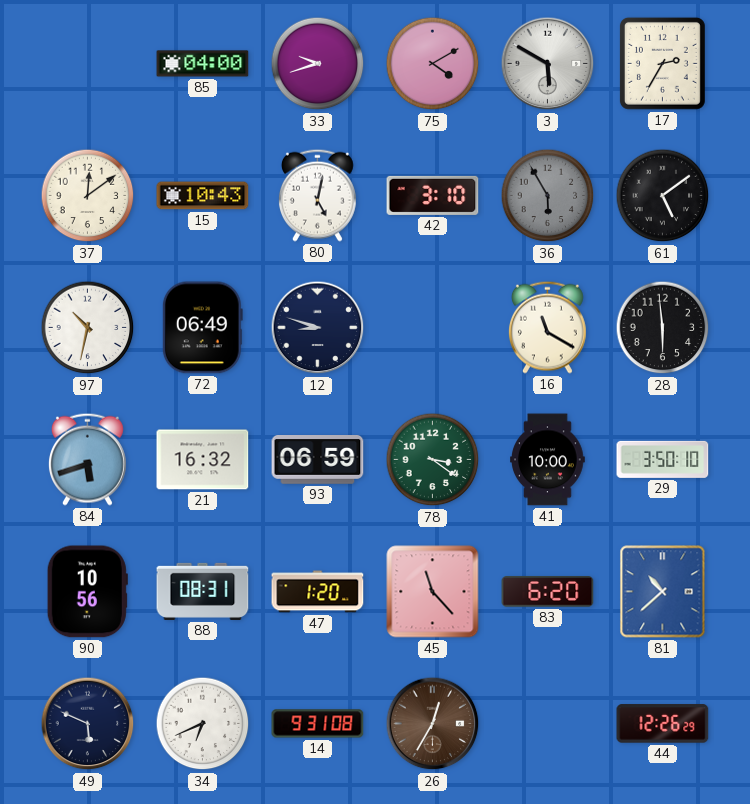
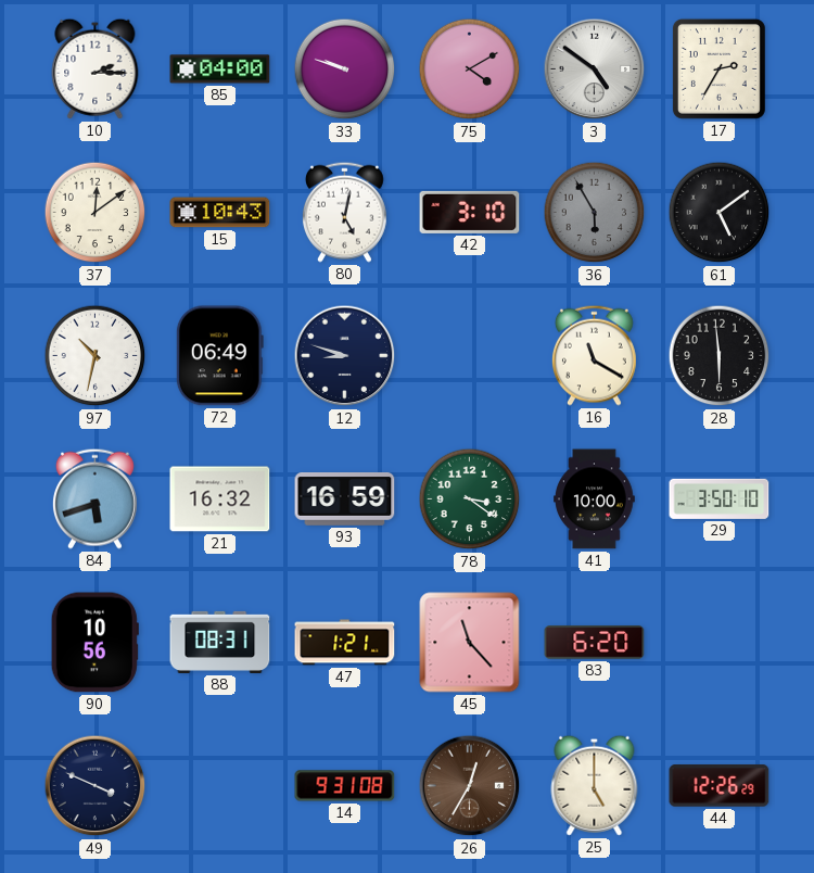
10: none -> 2:15
33: 9:42 -> 9:48
3: 5:50 -> 4:51
93: 06:59 -> 16:59
47: 1:20 -> 1:21
81: 10:38 -> none
49: 5:49 -> 3:49
34: 6:41 -> none
25: none -> 5:00
